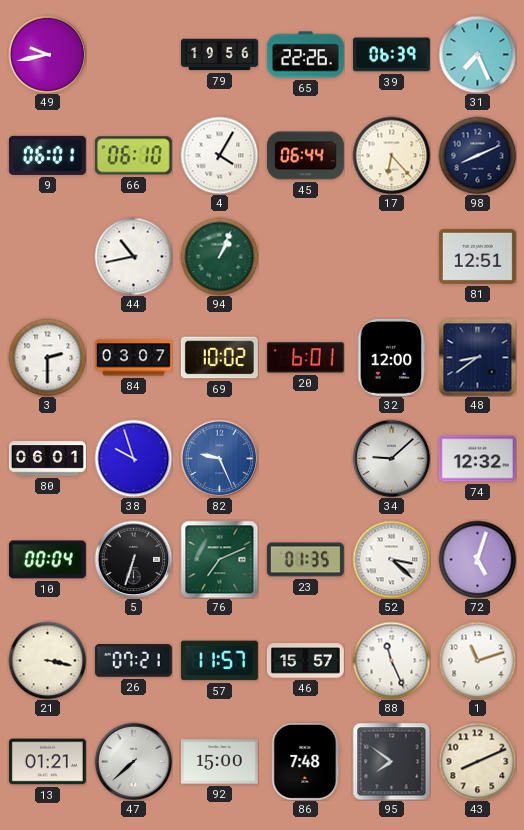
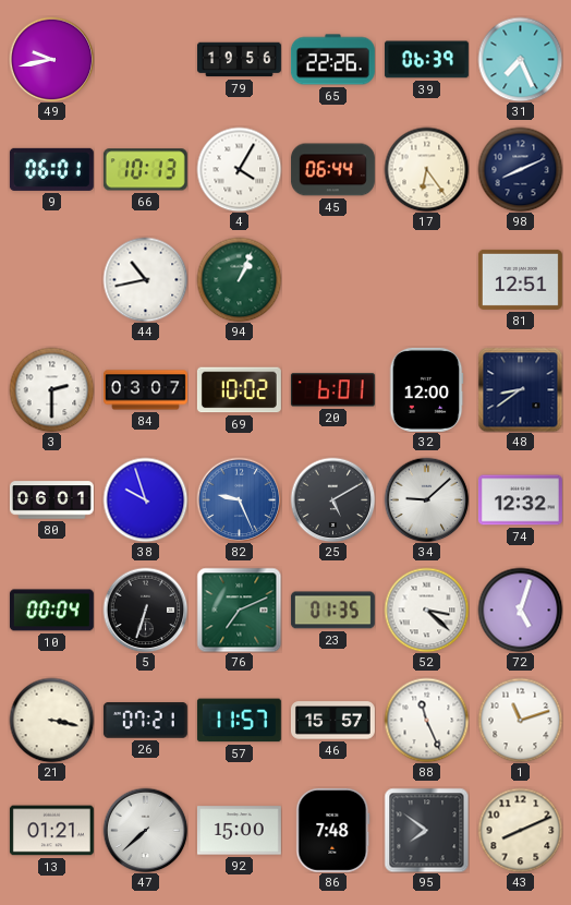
66: 06:10 -> 10:13
17: 6:23 -> 6:24
25: none -> 5:10
